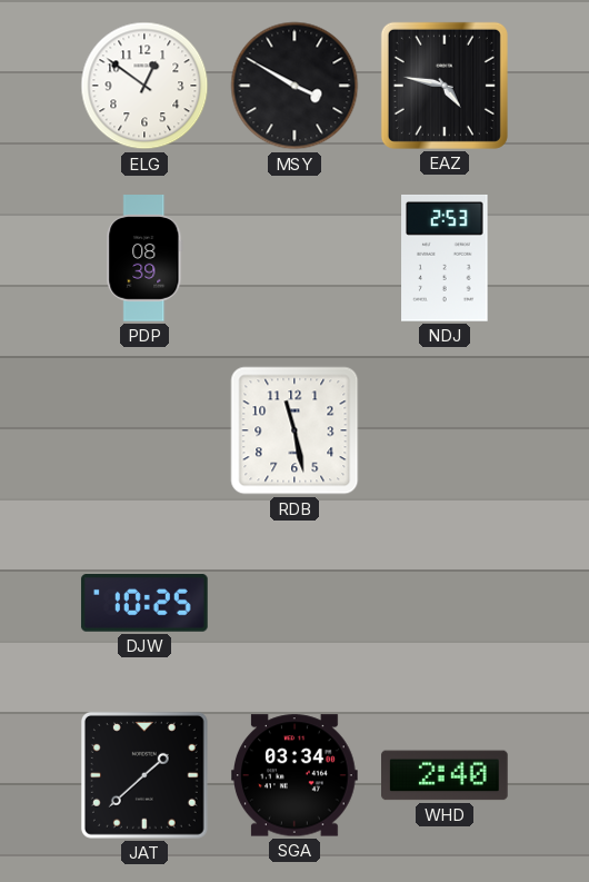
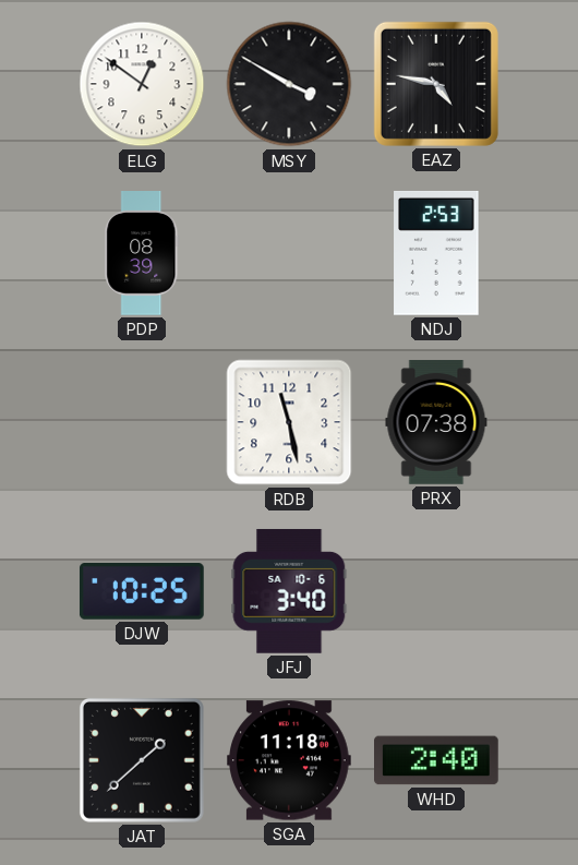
PRX: none -> 07:38
JFJ: none -> 3:40
SGA: 03:34 -> 11:18
